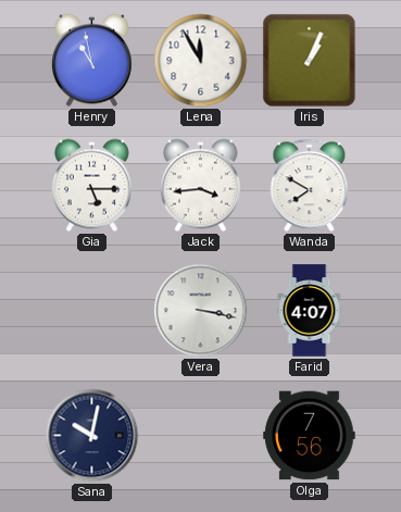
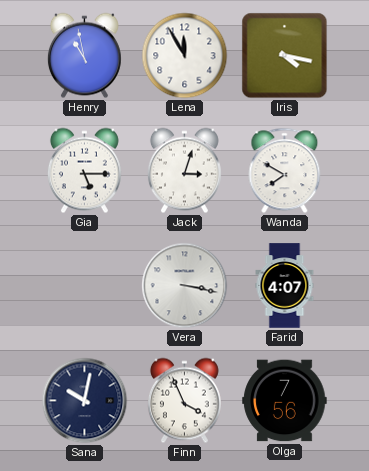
Iris: 1:04 -> 4:17
Jack: 3:44 -> 3:03
Finn: none -> 3:56
